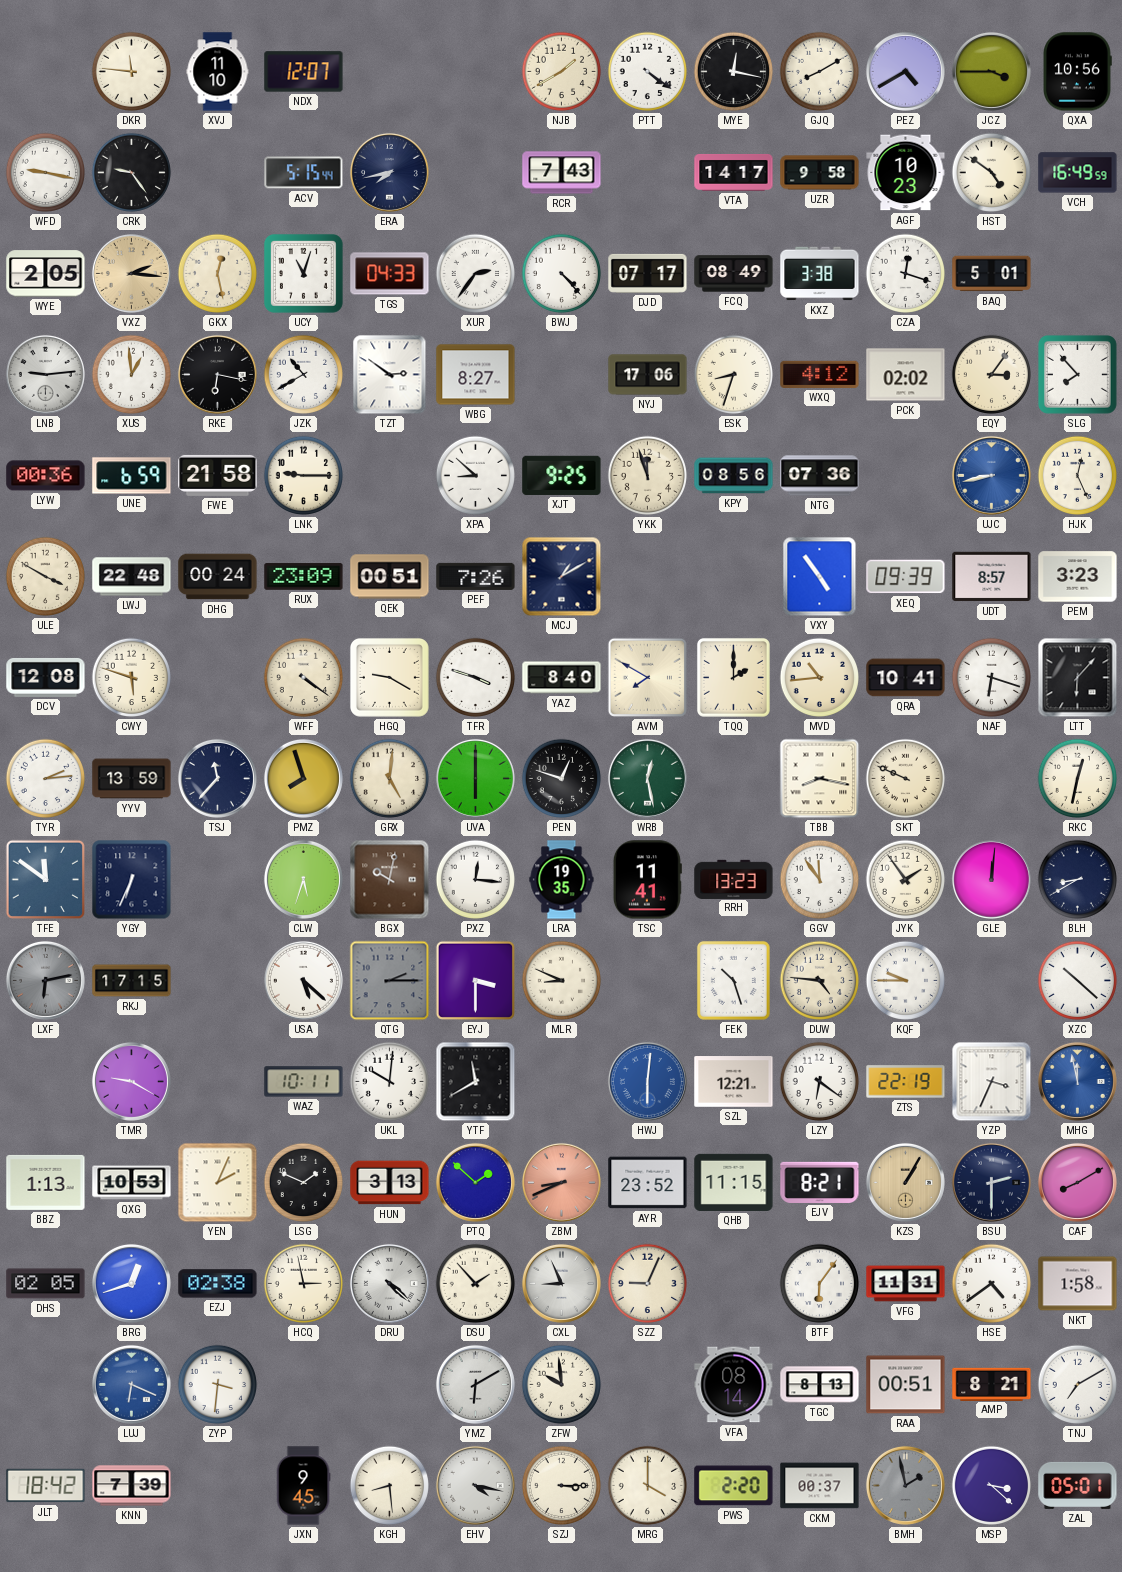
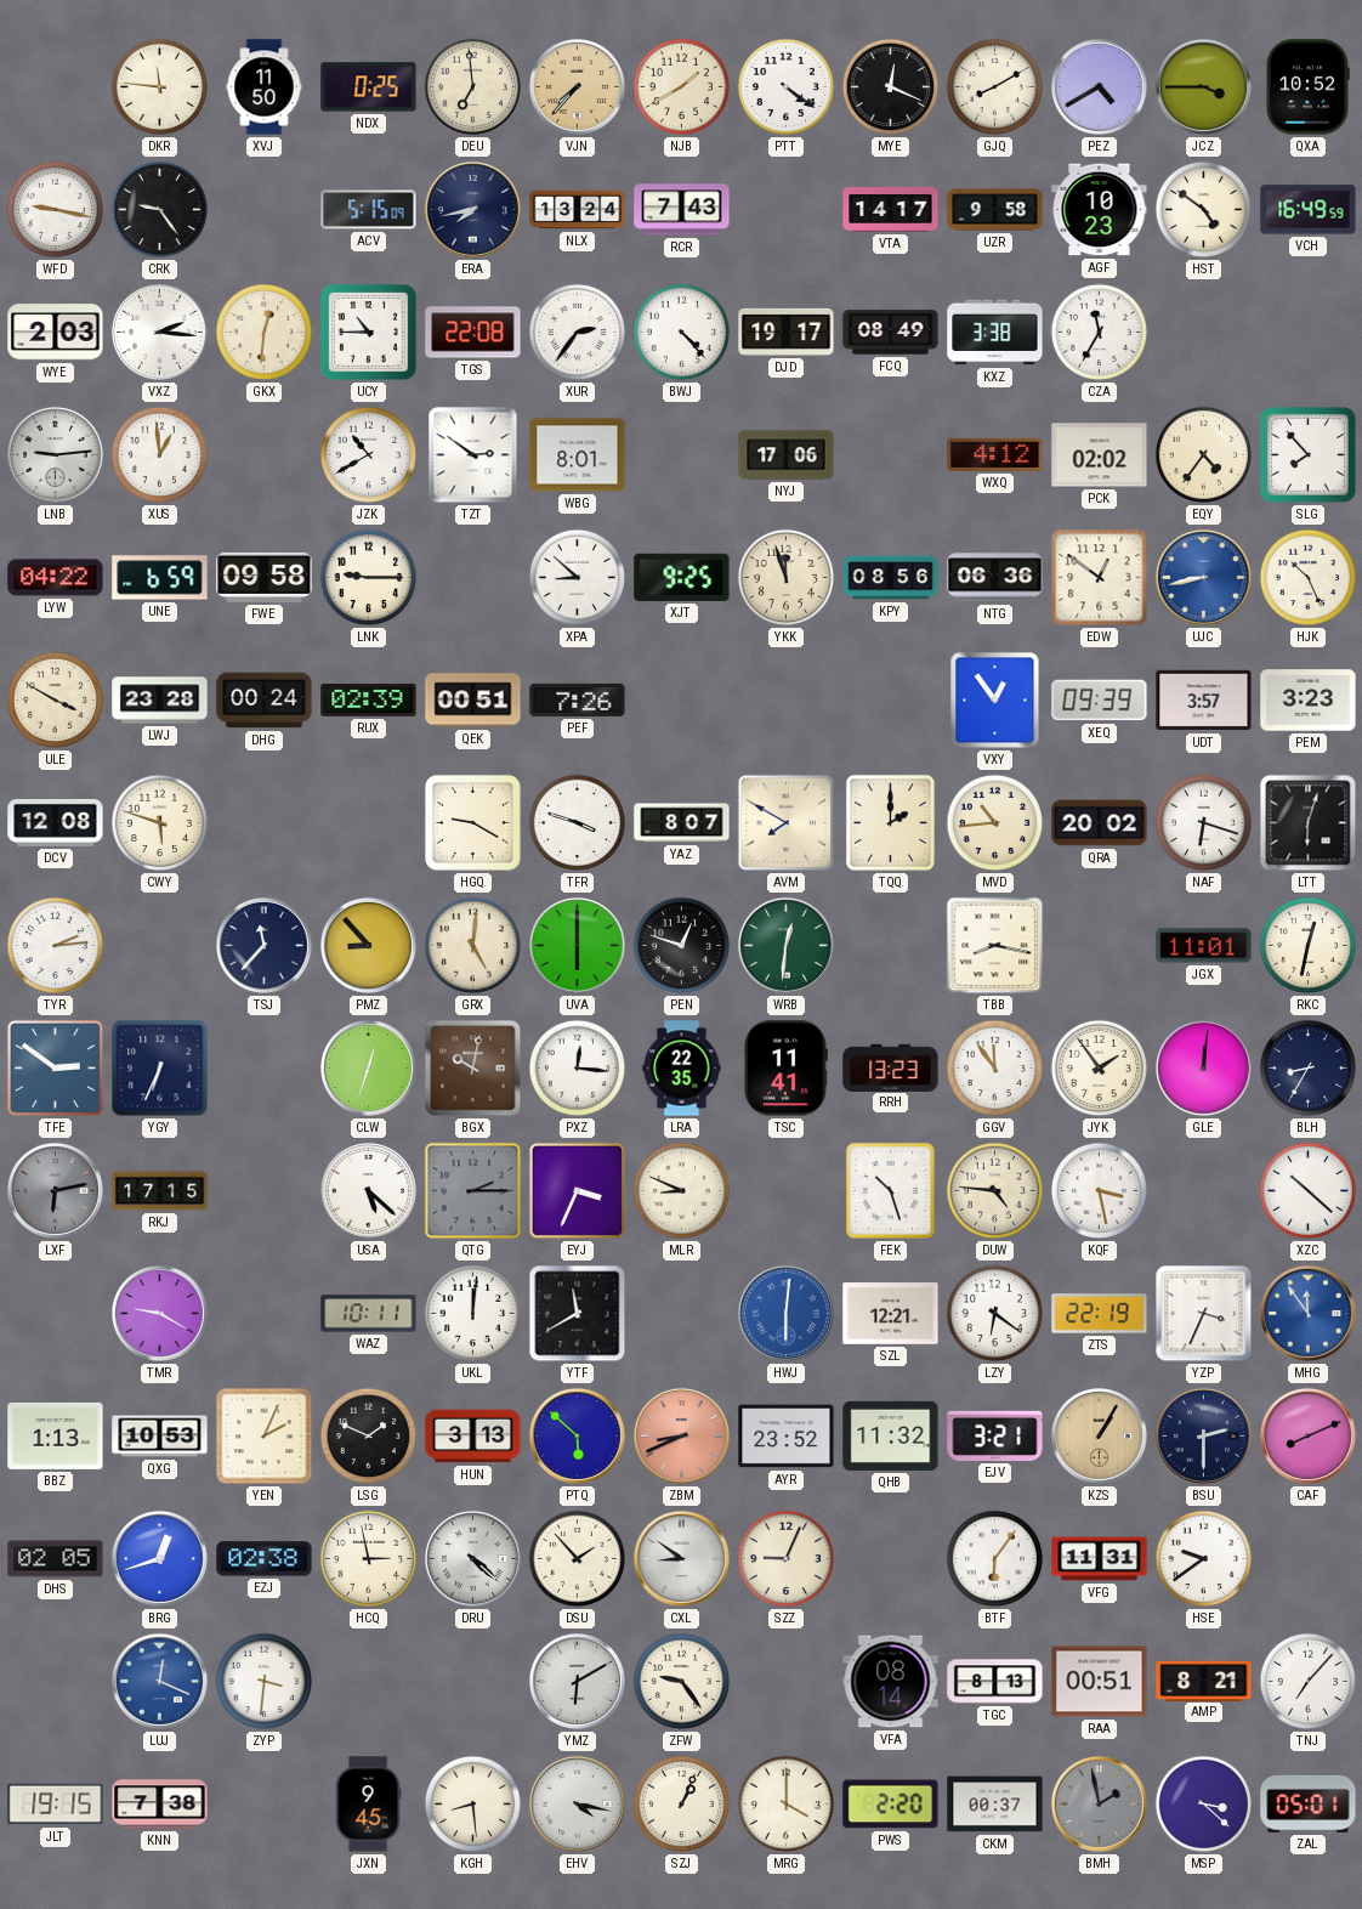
XVJ: 11:10 -> 11:50
NDX: 12:07 -> 0:25
DEU: none -> 6:59
VJN: none -> 7:37
MYE: 12:17 -> 12:19
QXA: 10:56 -> 10:52
ACV: 5:15:44 -> 5:15:09
NLX: none -> 13:24
WYE: 2:05 -> 2:03
VXZ dial: champagne -> white
GKX: 12:28 -> 12:31
UCY: 11:03 -> 10:45
TGS: 04:33 -> 22:08
DJD: 07:17 -> 19:17
CZA: 12:18 -> 11:35
BAQ: 5:01 -> none
RKE: 6:17 -> none
WBG: 8:27 -> 8:01
ESK: 8:33 -> none
EQY: 3:06 -> 4:36
LYW: 00:36 -> 04:22
FWE: 21:58 -> 09:58
NTG: 07:36 -> 06:36
EDW: none -> 12:51
HJK: 12:26 -> 10:26
LWJ: 22:48 -> 23:28
RUX: 23:09 -> 02:39
MCJ: 1:10 -> none
VXY: 4:54 -> 12:54
UDT: 8:57 -> 3:57
WFF: 4:21 -> none
YAZ: 8:40 -> 8:07
QRA: 10:41 -> 20:02
LTT: 6:07 -> 6:03
YYV: 13:59 -> none
PMZ: 7:57 -> 8:53
WRB: 12:28 -> 12:31
SKT: 9:49 -> none
JGX: none -> 11:01
TFE: 11:51 -> 2:51
CLW: 5:33 -> 12:33
LRA: 19:35 -> 22:35
BLH: 8:40 -> 8:35
EYJ: 3:30 -> 3:34
KQF: 9:45 -> 3:28
UKL: 10:01 -> 12:01
MHG: 11:58 -> 11:54
PTQ: 1:52 -> 5:52
QHB: 11:15 -> 11:32
EJV: 8:21 -> 3:21
CAF: 8:10 -> 8:11
CXL: 8:56 -> 8:51
HSE: 4:39 -> 9:39
NKT: 1:58 -> none
LUJ: 6:19 -> 12:19
ZFW: 9:59 -> 9:24
TNJ: 7:10 -> 7:07
JLT: 18:42 -> 19:15
KNN: 7:39 -> 7:38
SZJ: 3:15 -> 1:04
